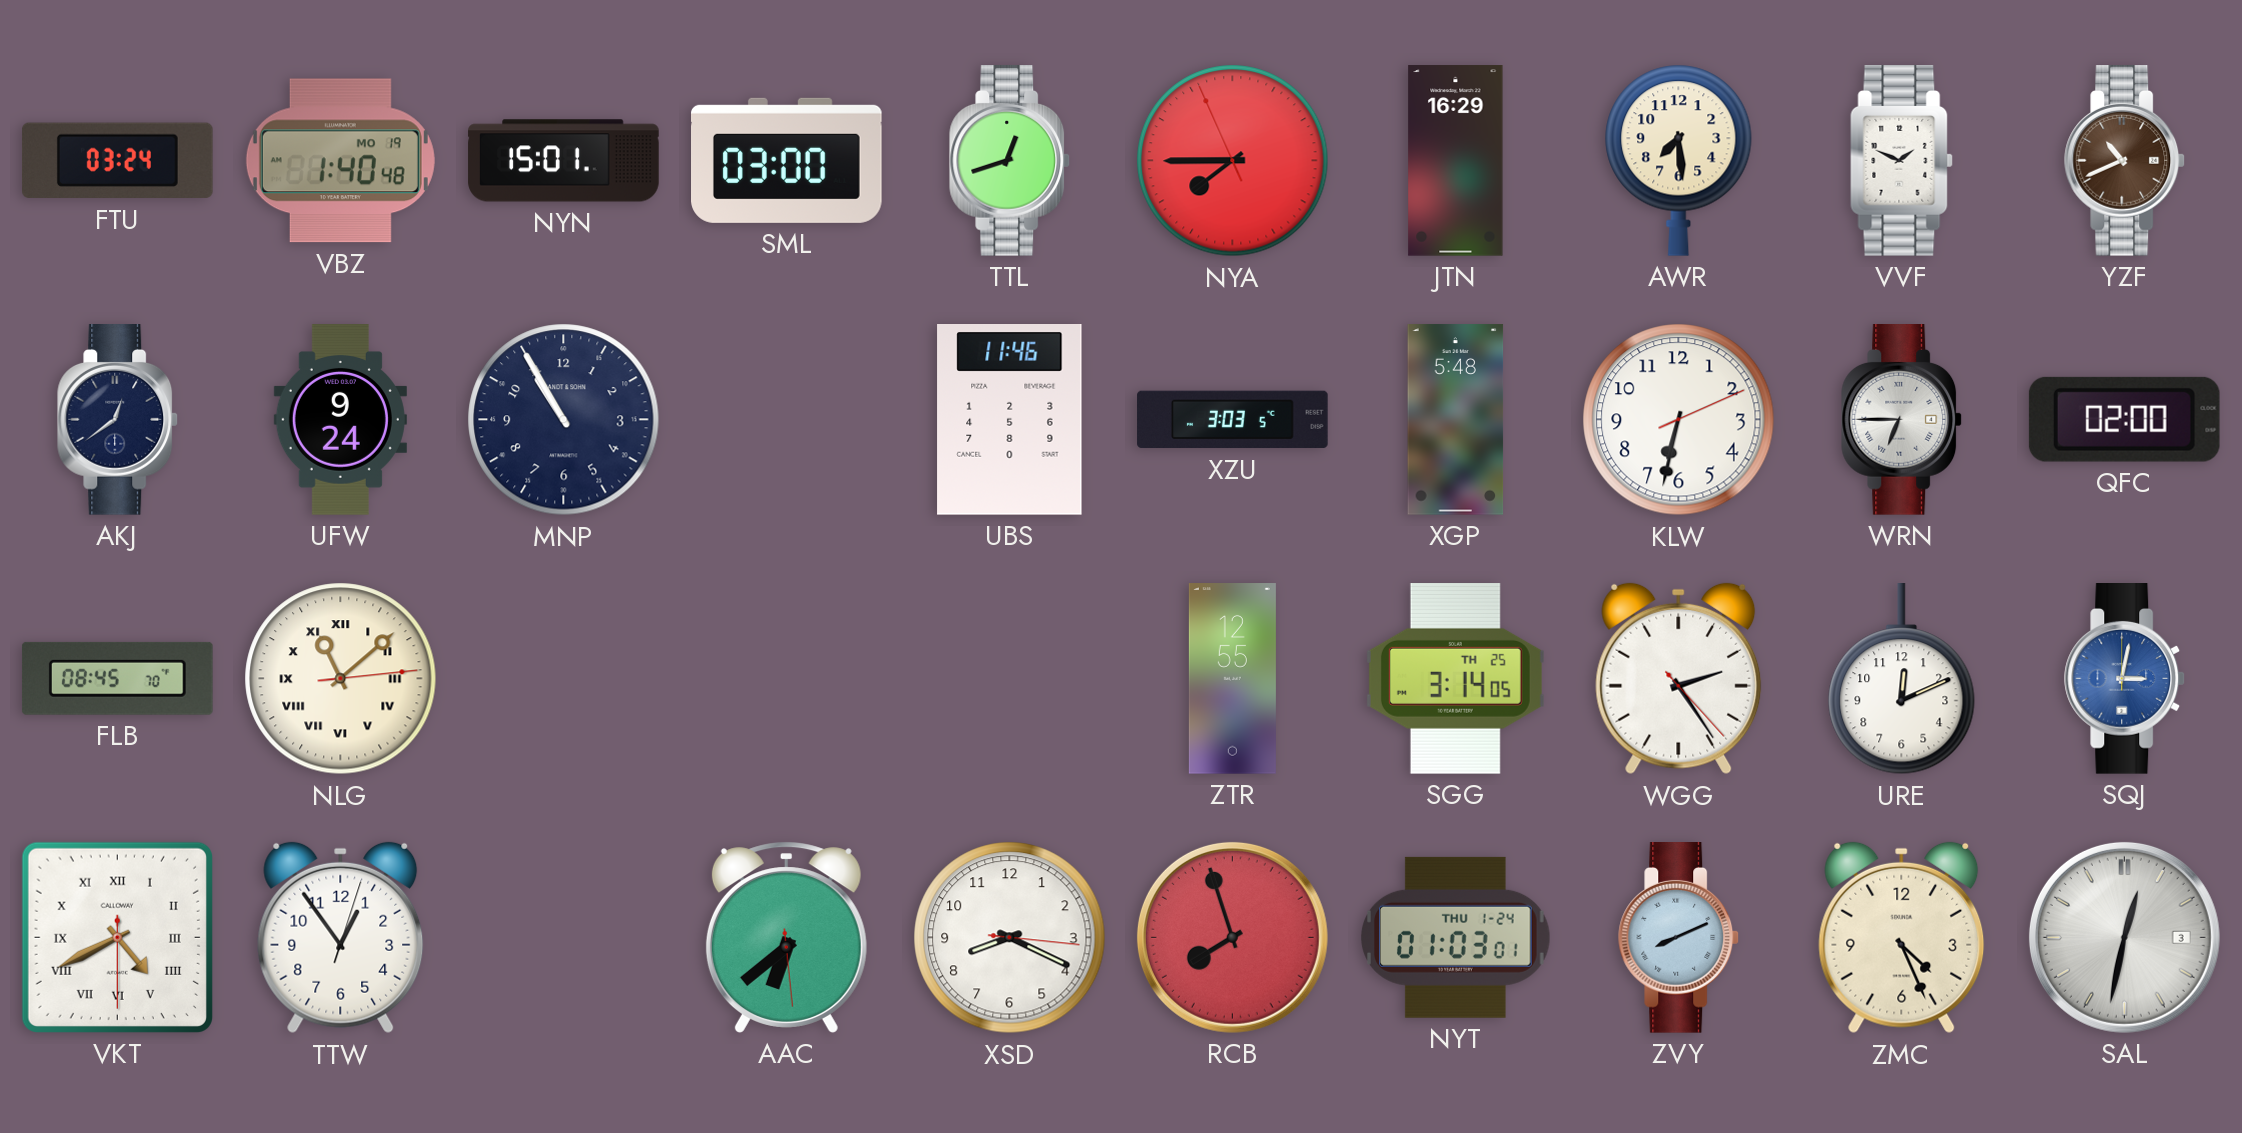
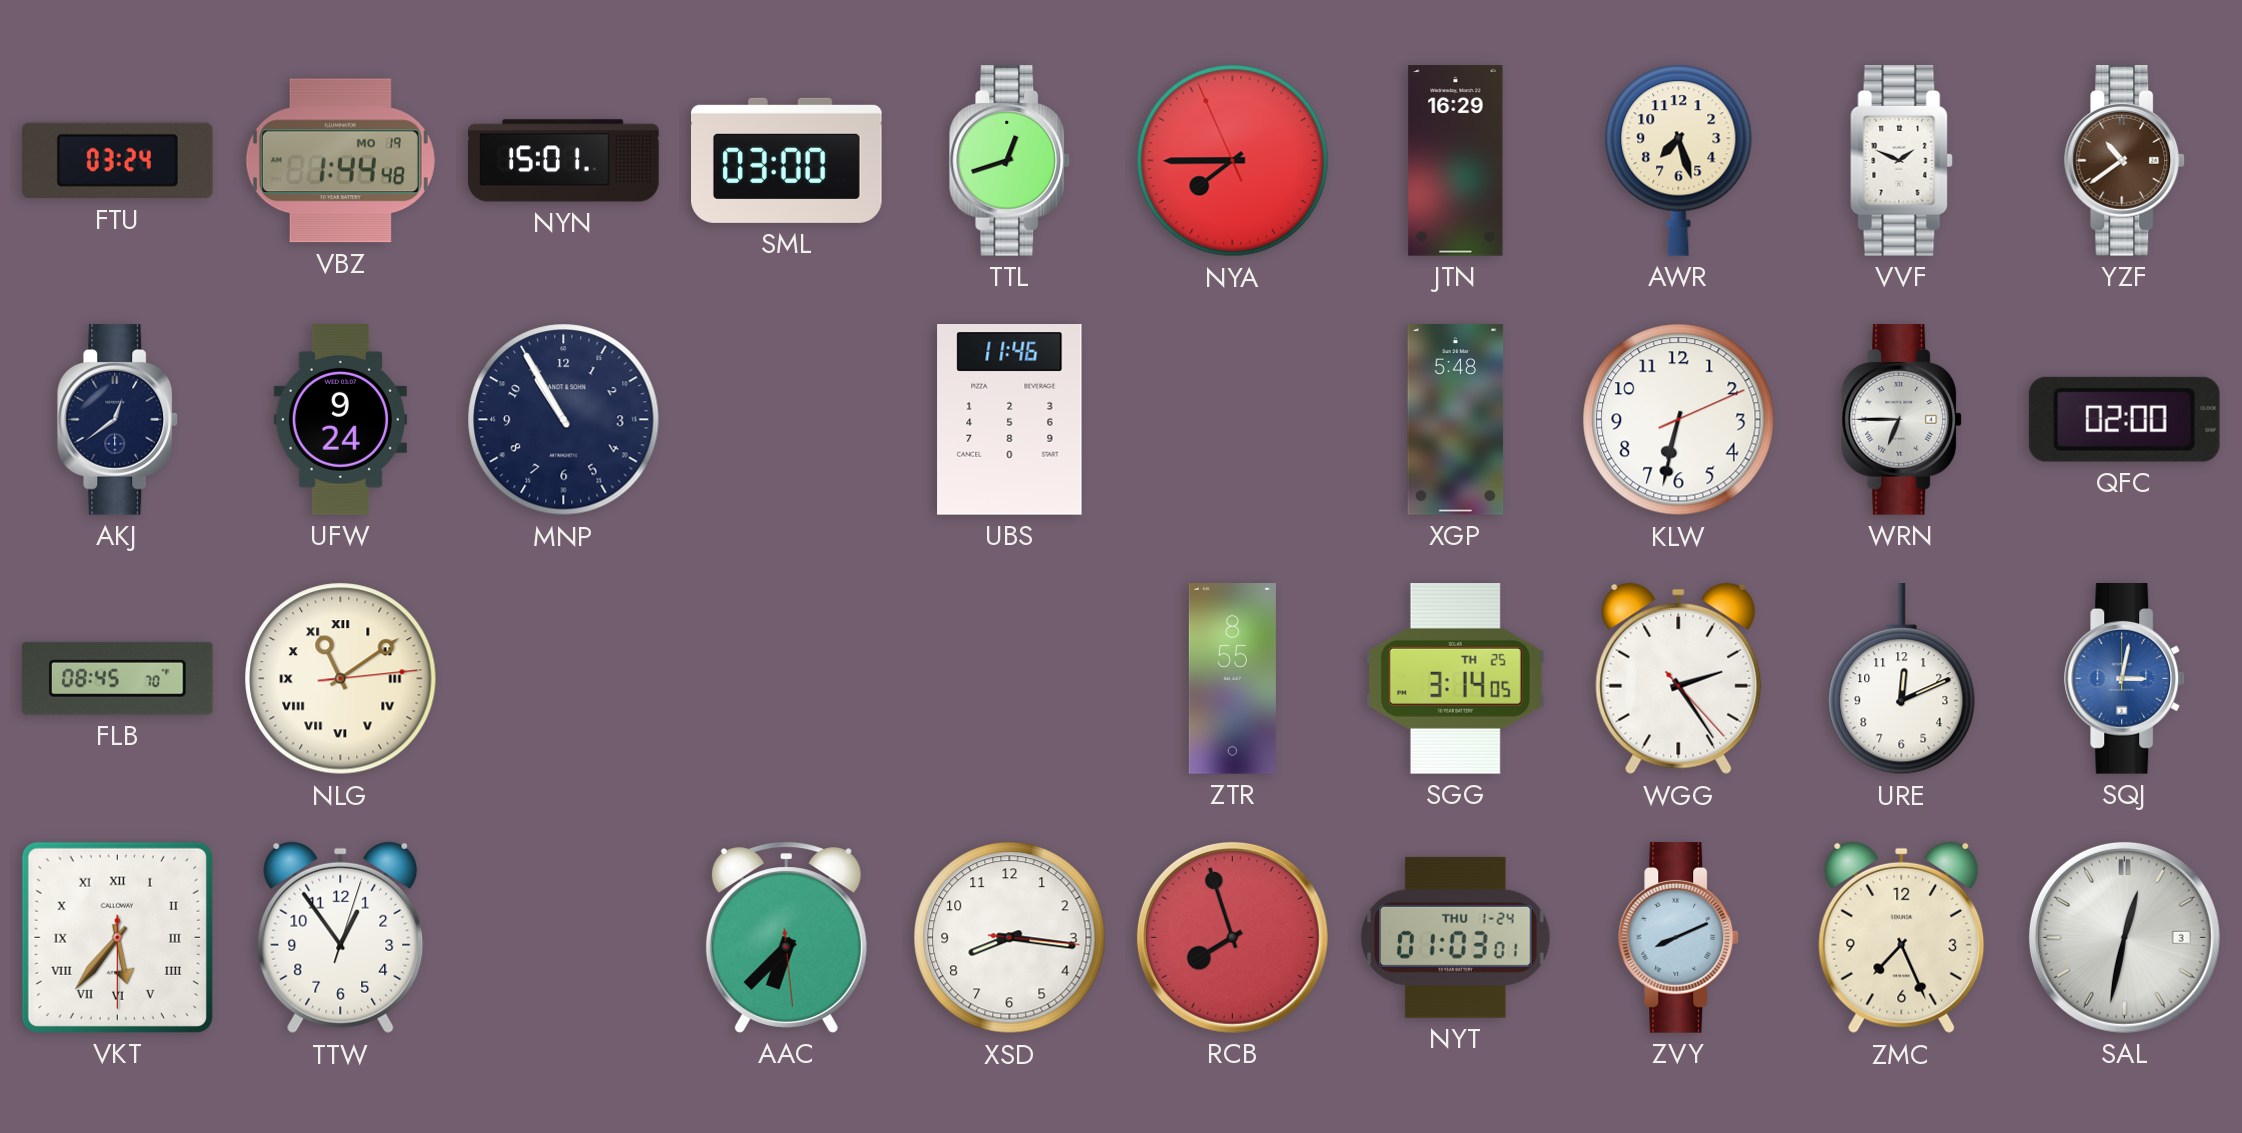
VBZ: 1:40 -> 1:44
AWR: 7:29 -> 7:27
YZF: 10:41 -> 10:39
XZU: 3:03 -> none
NLG: 11:08 -> 11:09
ZTR: 12:55 -> 8:55
VKT: 4:40 -> 5:36
AAC: 6:38 -> 6:37
XSD: 8:19 -> 8:16
ZMC: 4:26 -> 7:26
